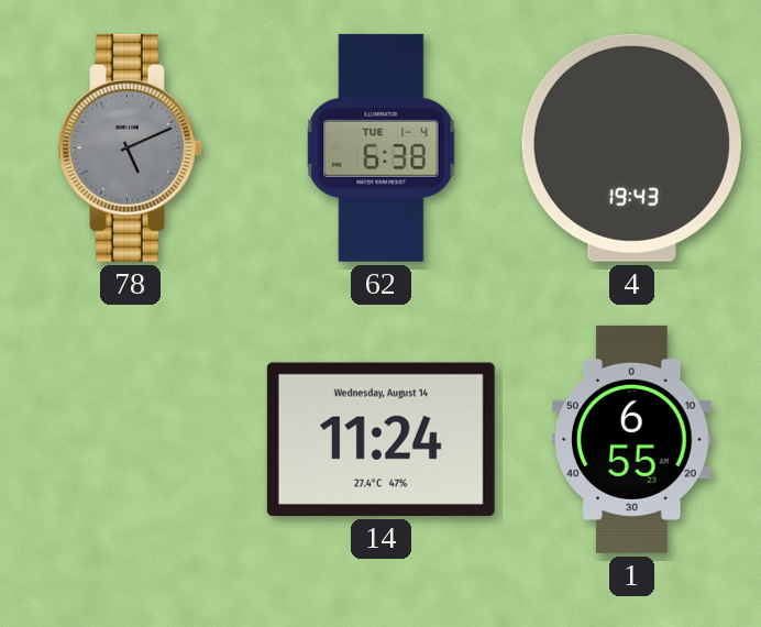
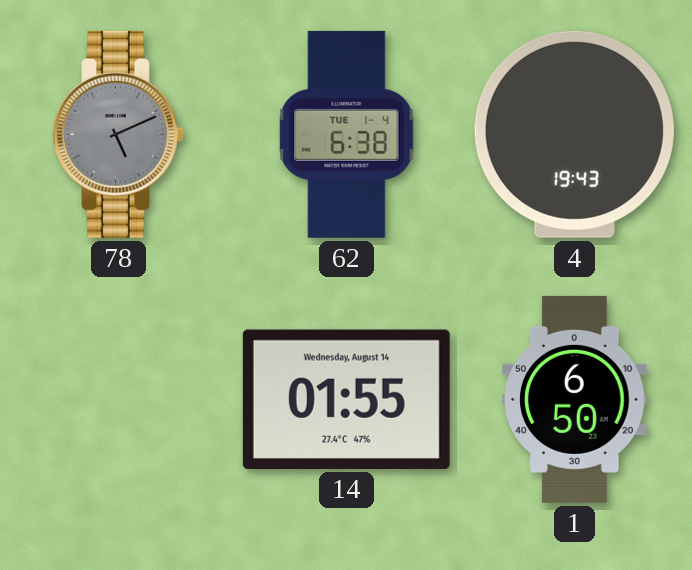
14: 11:24 -> 01:55
1: 6:55 -> 6:50
